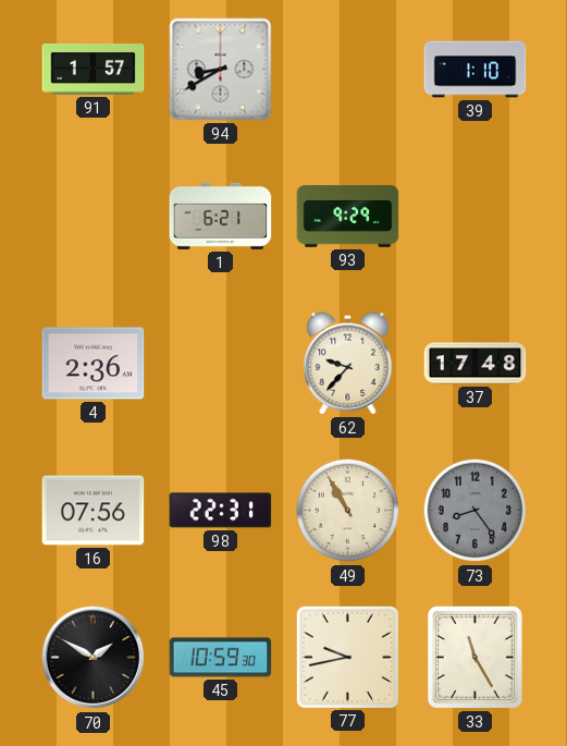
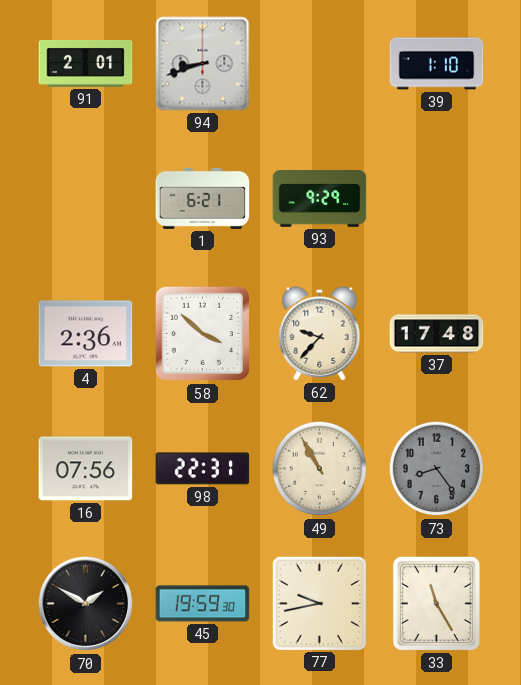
91: 1:57 -> 2:01
94: 8:40 -> 8:42
58: none -> 3:52
45: 10:59 -> 19:59
